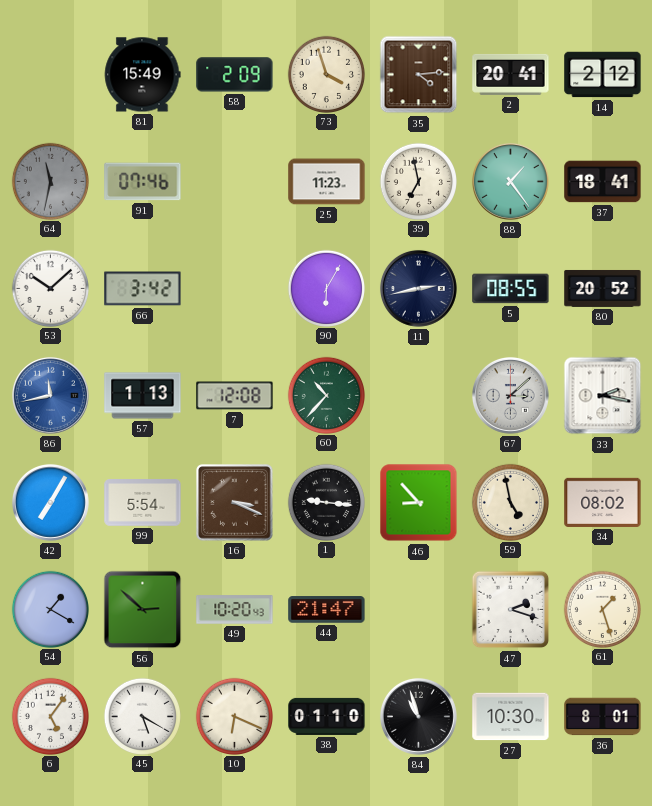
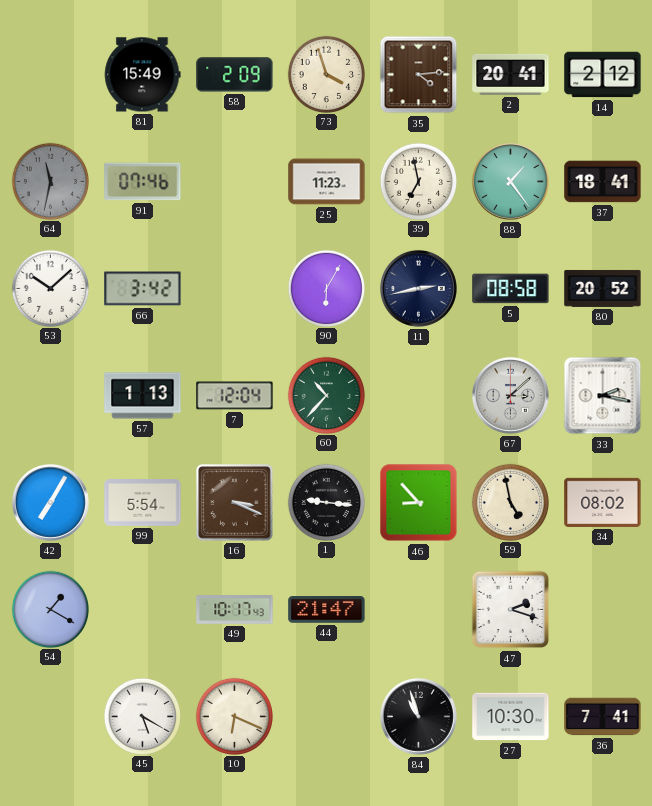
5: 08:55 -> 08:58
86: 11:43 -> none
7: 12:08 -> 12:04
56: 2:52 -> none
49: 10:20 -> 10:17
61: 1:27 -> none
6: 5:06 -> none
38: 01:10 -> none
36: 8:01 -> 7:41
